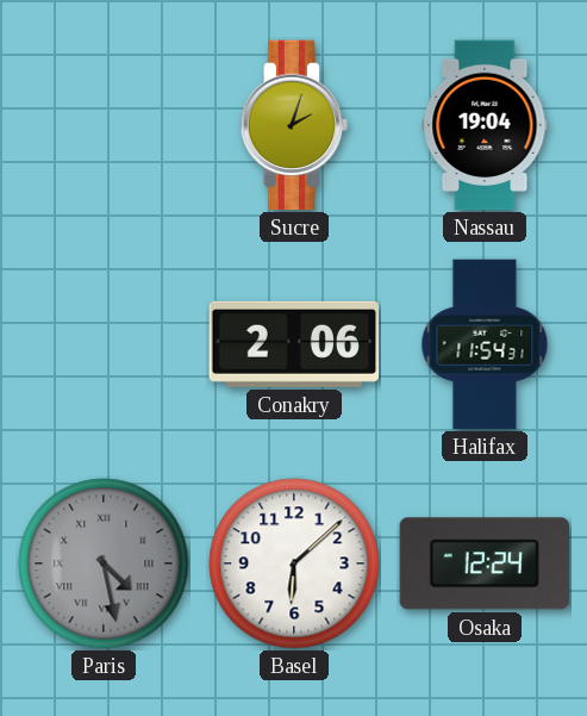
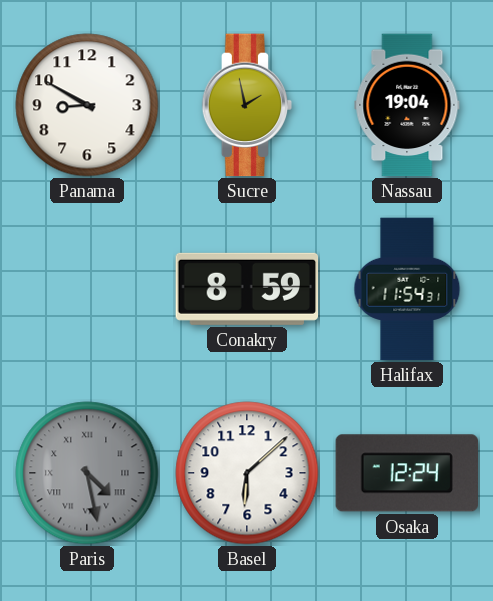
Panama: none -> 8:50
Sucre: 2:03 -> 1:58
Conakry: 2:06 -> 8:59
